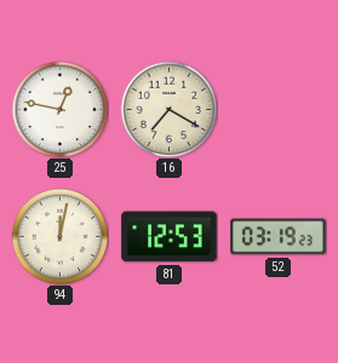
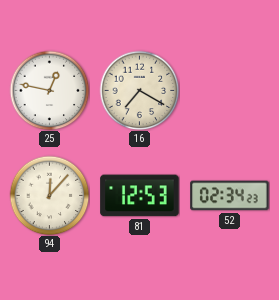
94: 12:02 -> 12:07
52: 03:19 -> 02:34
